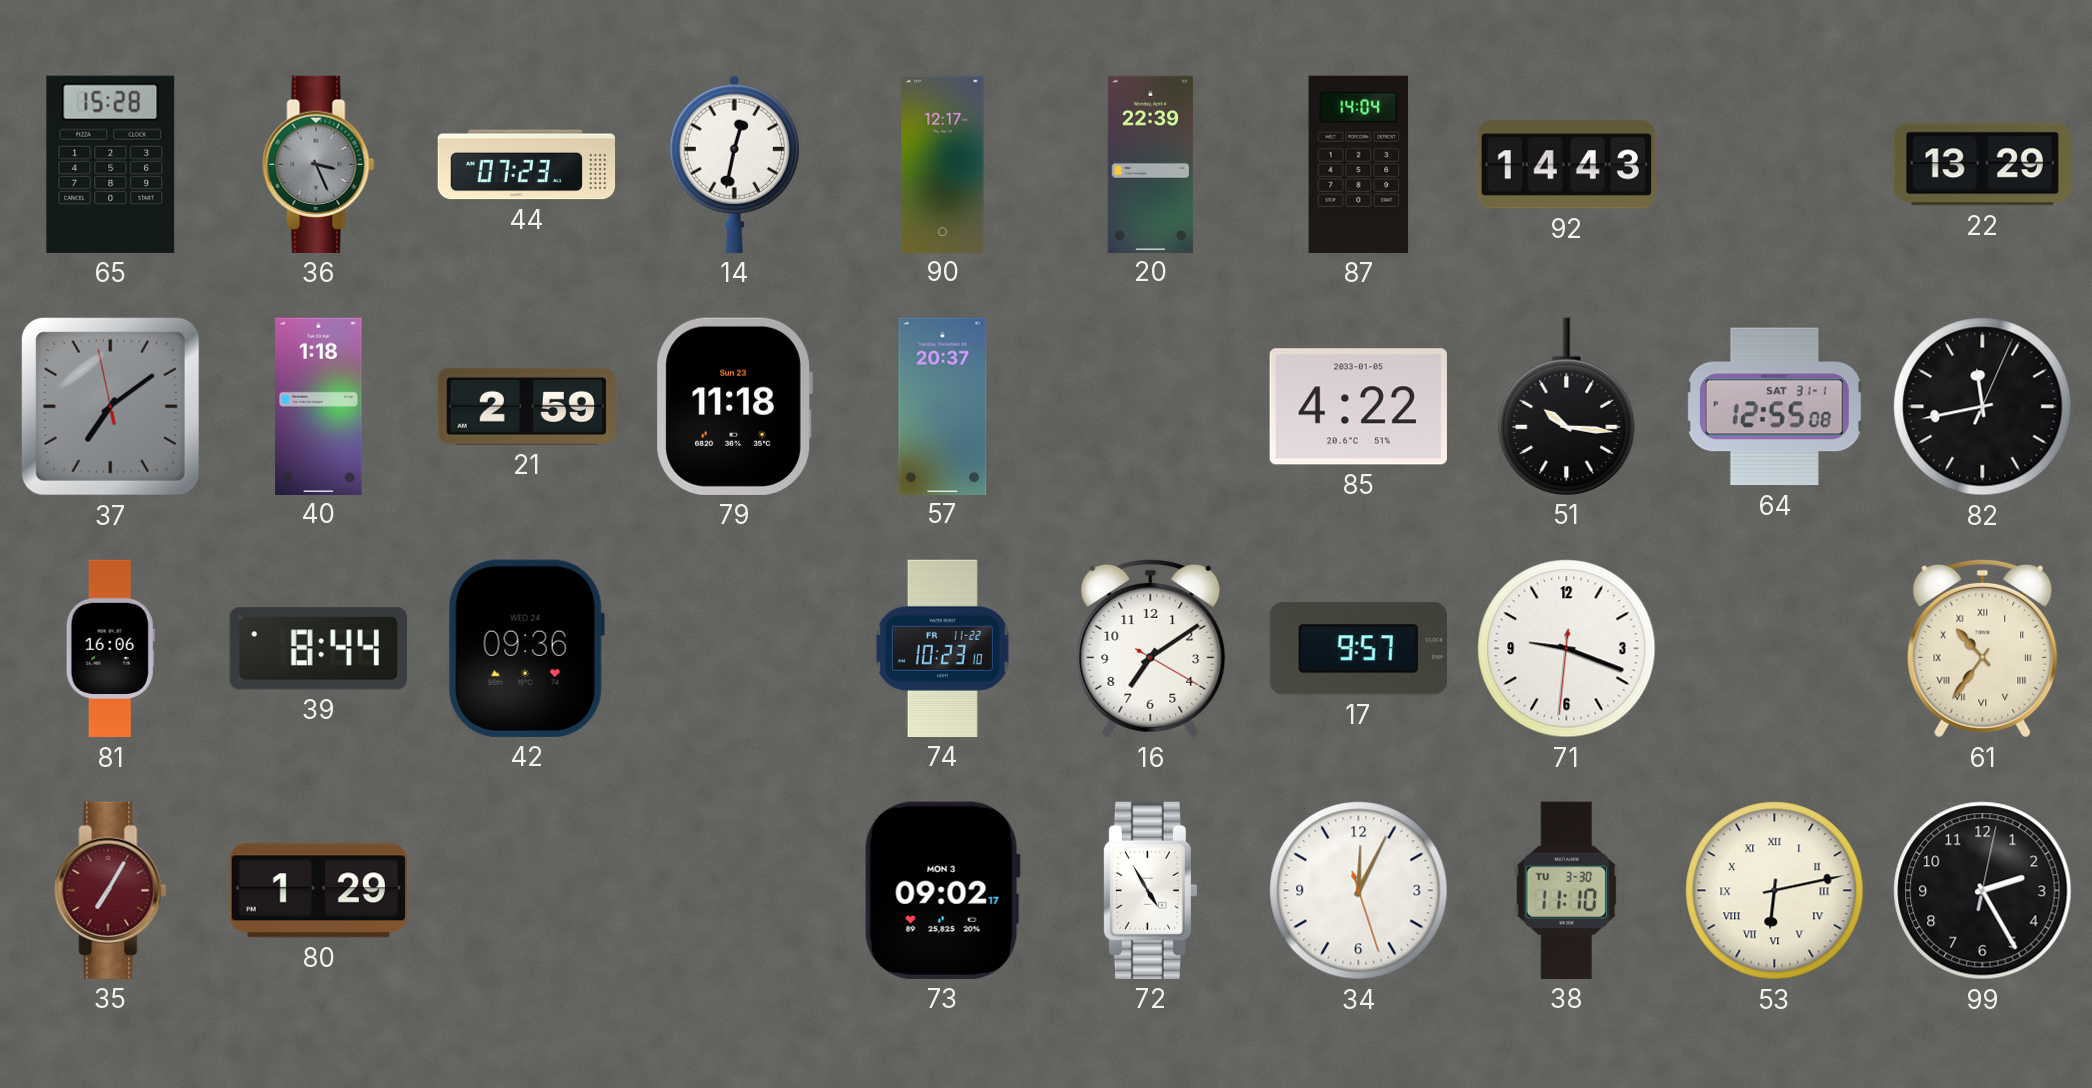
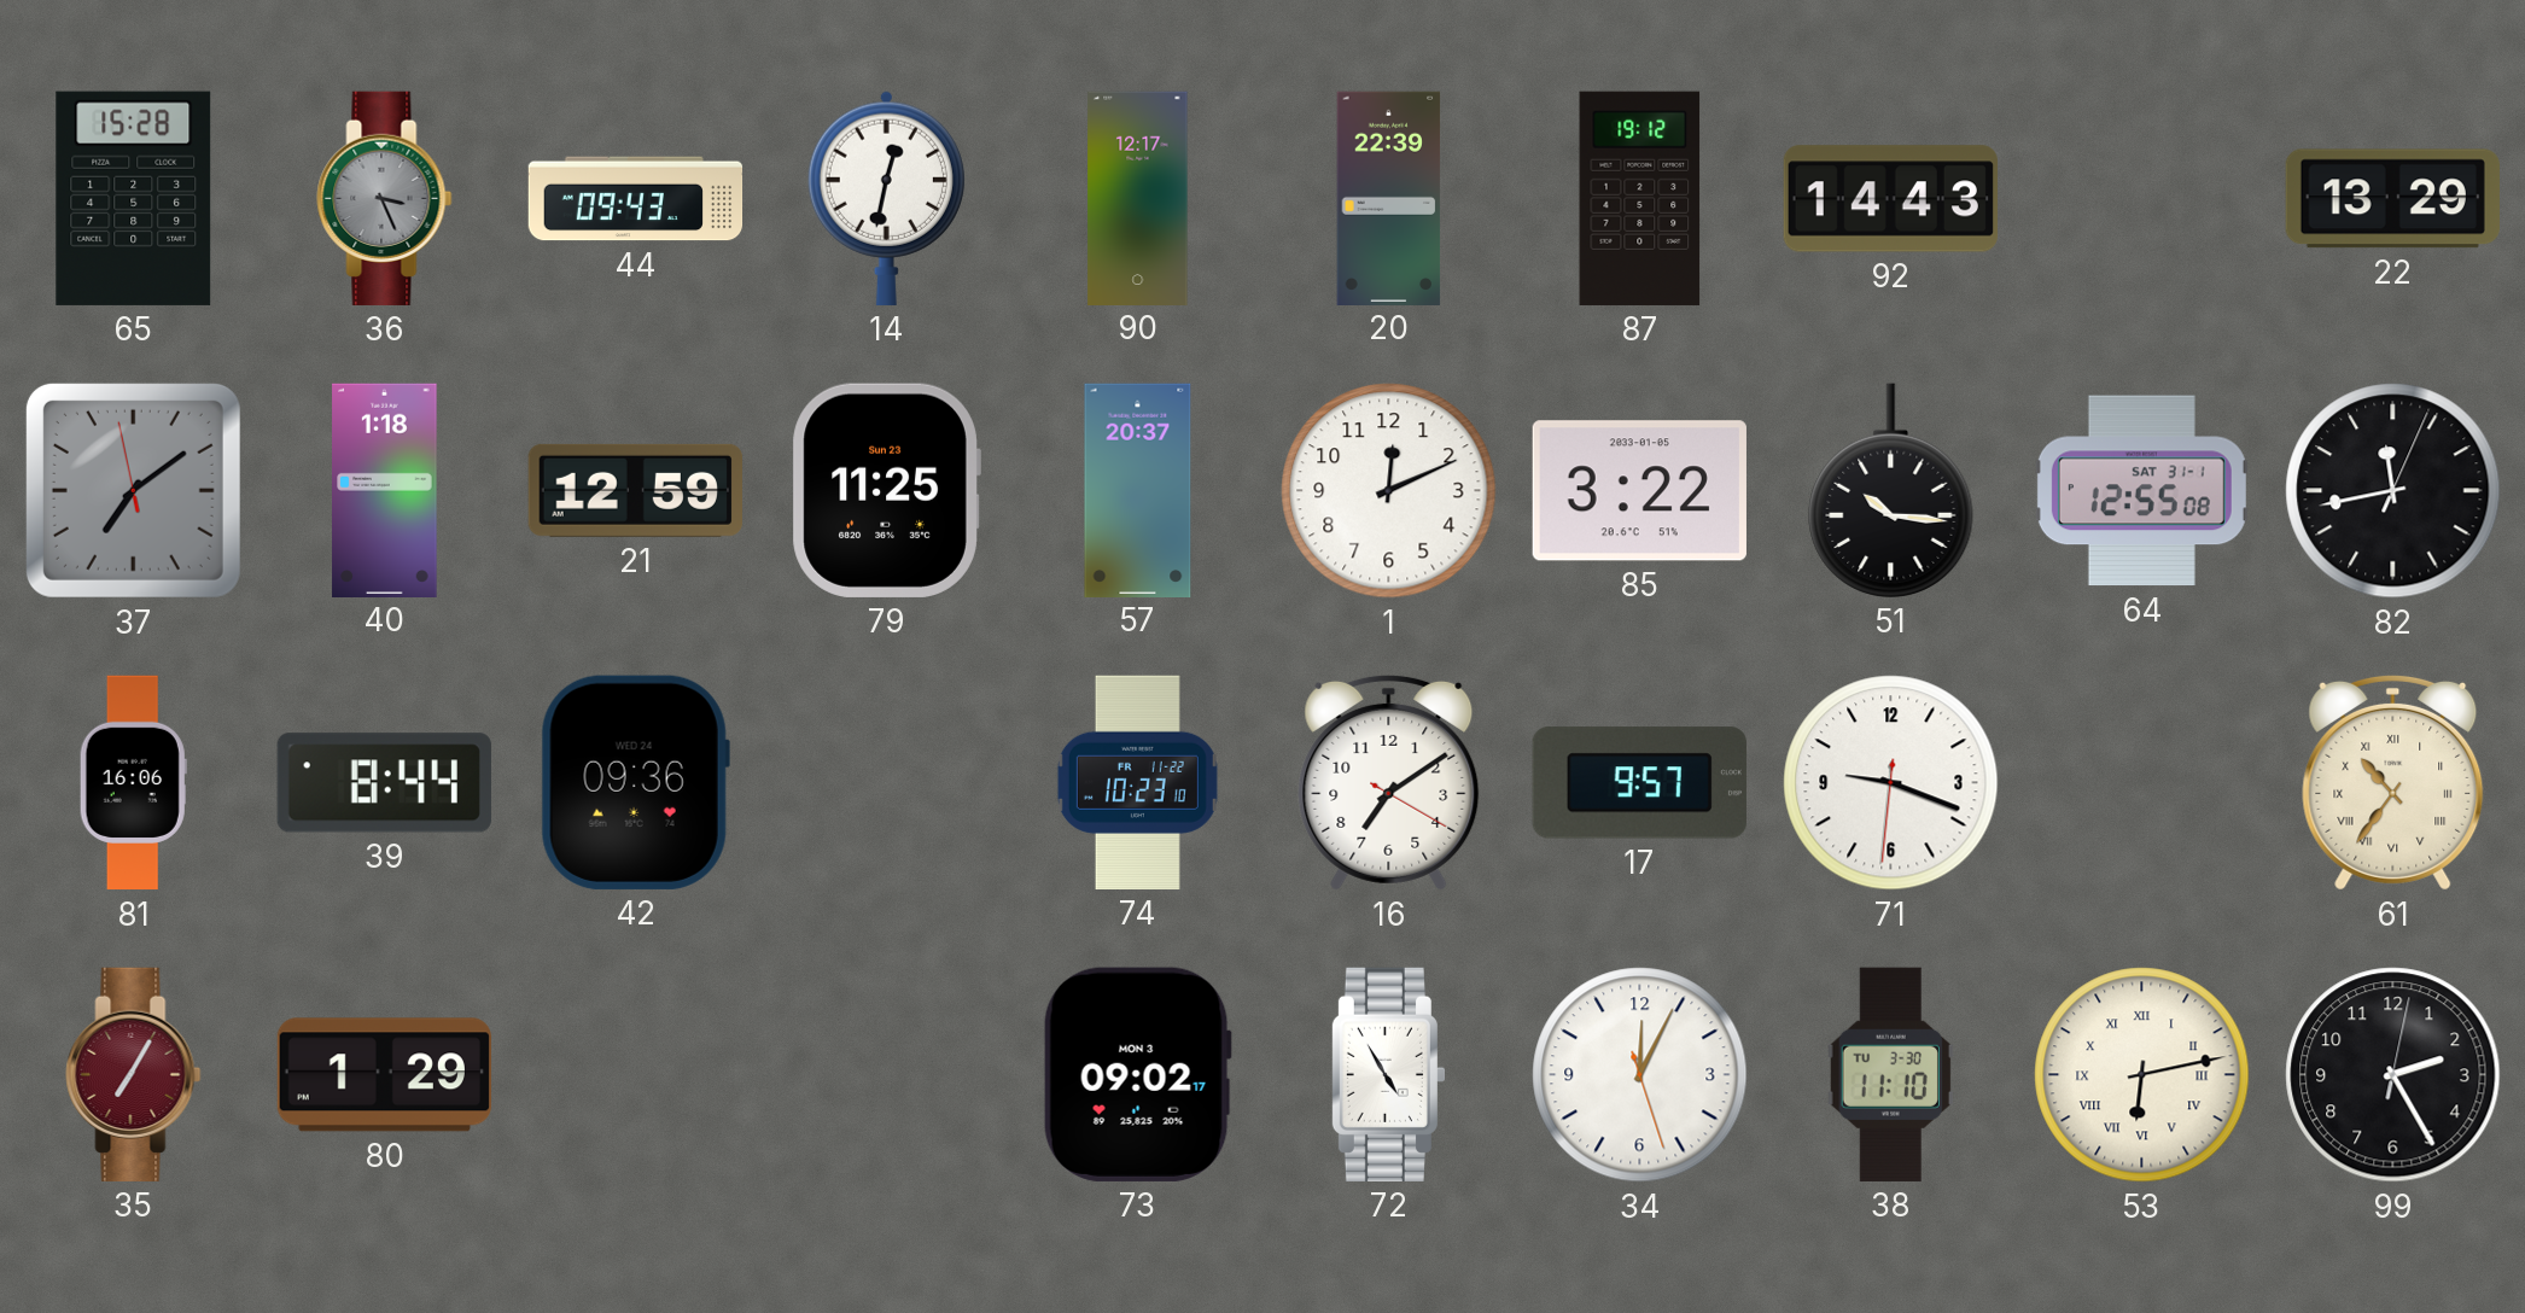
44: 07:23 -> 09:43
87: 14:04 -> 19:12
21: 2:59 -> 12:59
79: 11:18 -> 11:25
1: none -> 12:11
85: 4:22 -> 3:22
